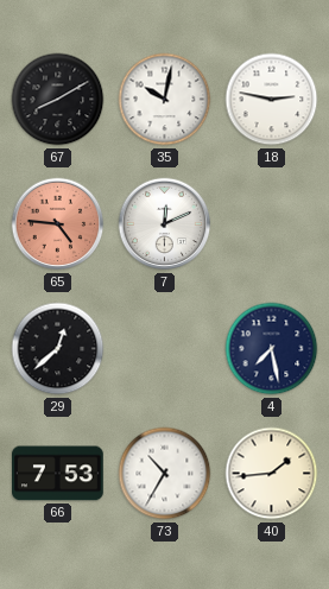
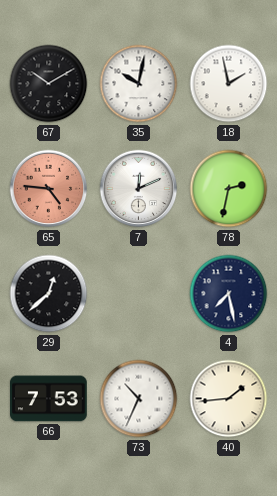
67: 8:10 -> 10:10
18: 2:47 -> 1:58
78: none -> 2:32
73: 10:35 -> 10:34
